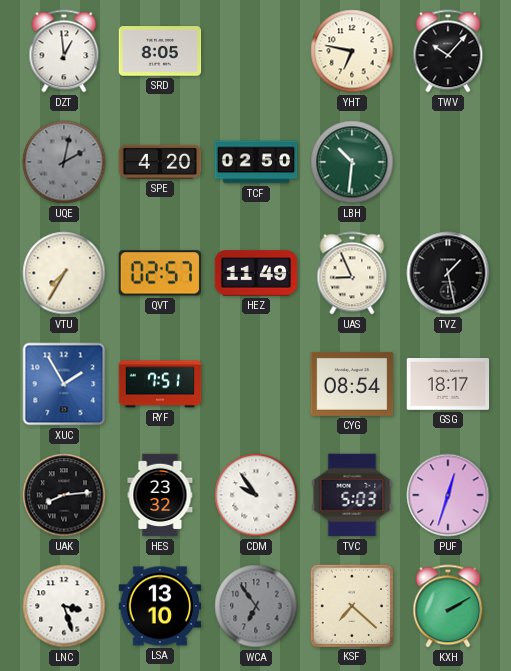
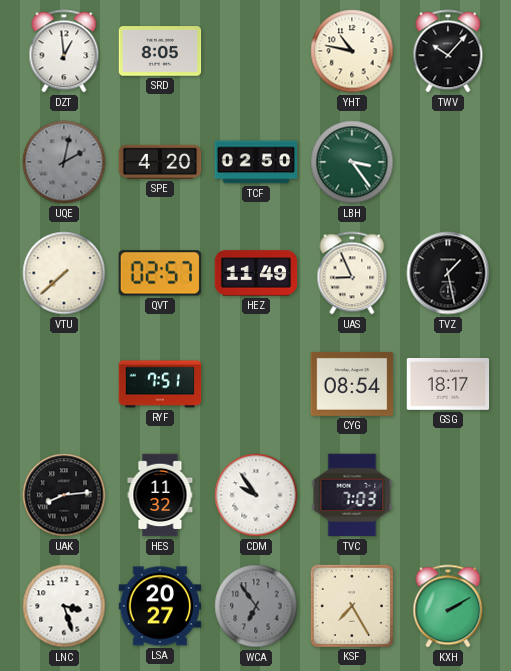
YHT: 6:47 -> 10:47
LBH: 10:31 -> 3:24
VTU: 7:35 -> 7:38
XUC: 1:55 -> none
HES: 23:32 -> 11:32
TVC: 5:03 -> 7:03
PUF: 12:33 -> none
LSA: 13:10 -> 20:27
KSF: 7:22 -> 7:25
